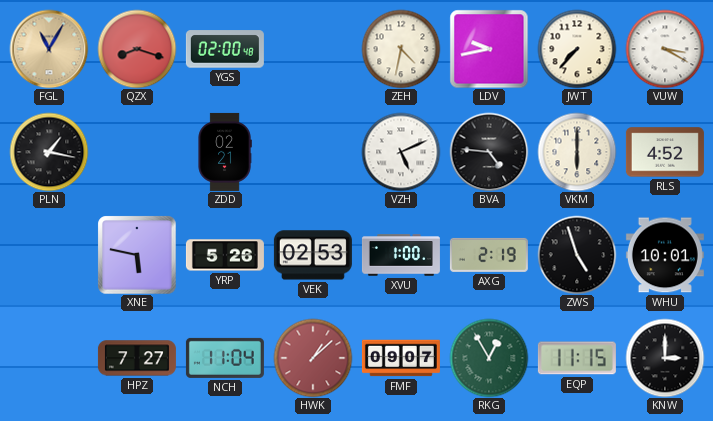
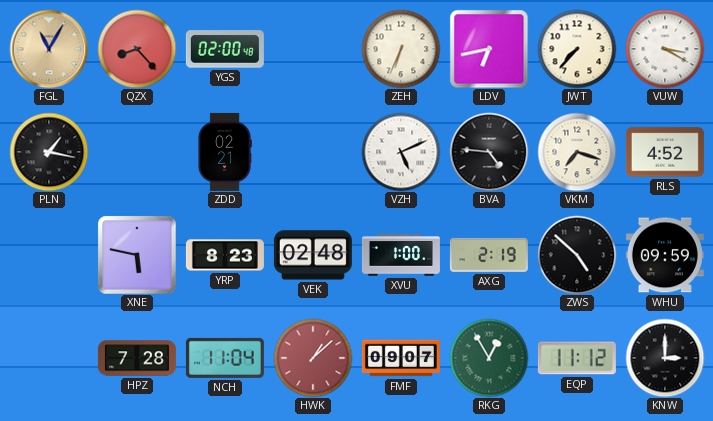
QZX: 8:18 -> 8:23
ZEH: 4:32 -> 6:34
LDV: 9:43 -> 6:43
VKM: 6:00 -> 7:18
YRP: 5:26 -> 8:23
VEK: 02:53 -> 02:48
ZWS: 4:57 -> 4:52
WHU: 10:01 -> 09:59
HPZ: 7:27 -> 7:28
EQP: 11:15 -> 11:12
